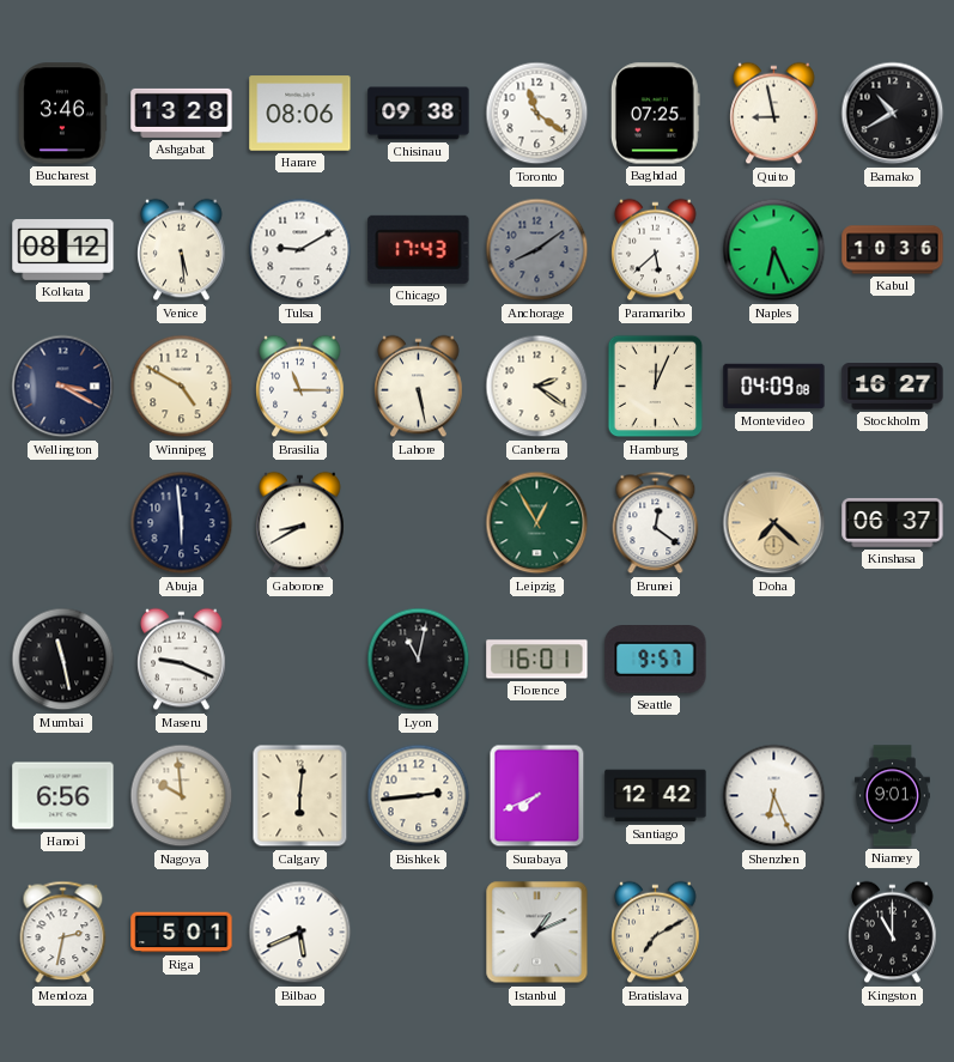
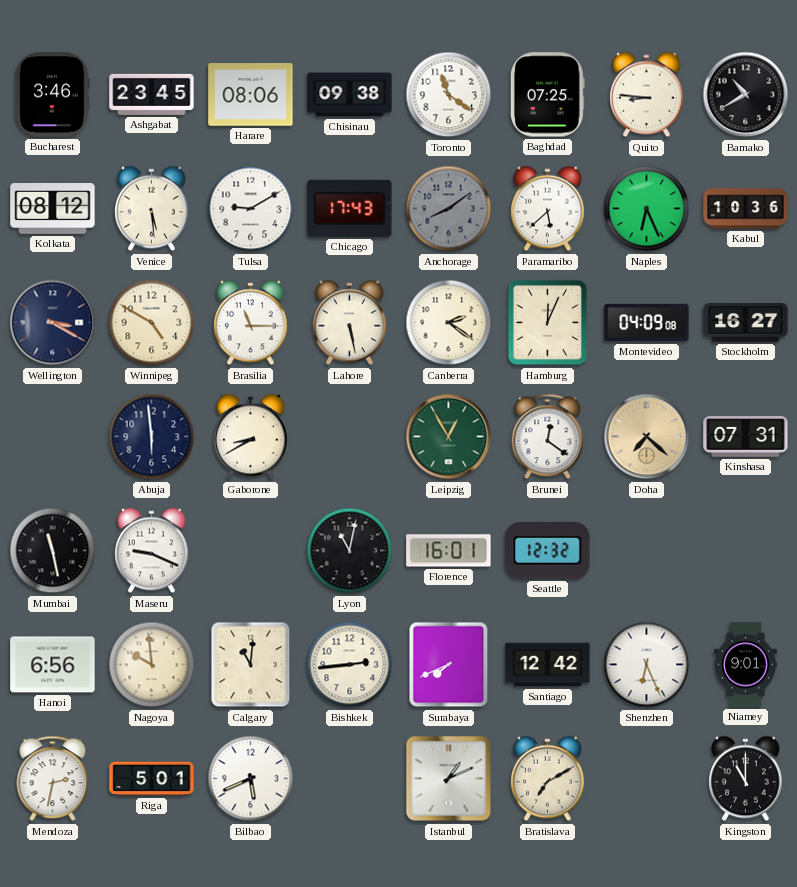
Ashgabat: 13:28 -> 23:45
Quito: 8:58 -> 8:46
Kinshasa: 06:37 -> 07:31
Seattle: 9:57 -> 12:32
Calgary: 6:01 -> 11:01
